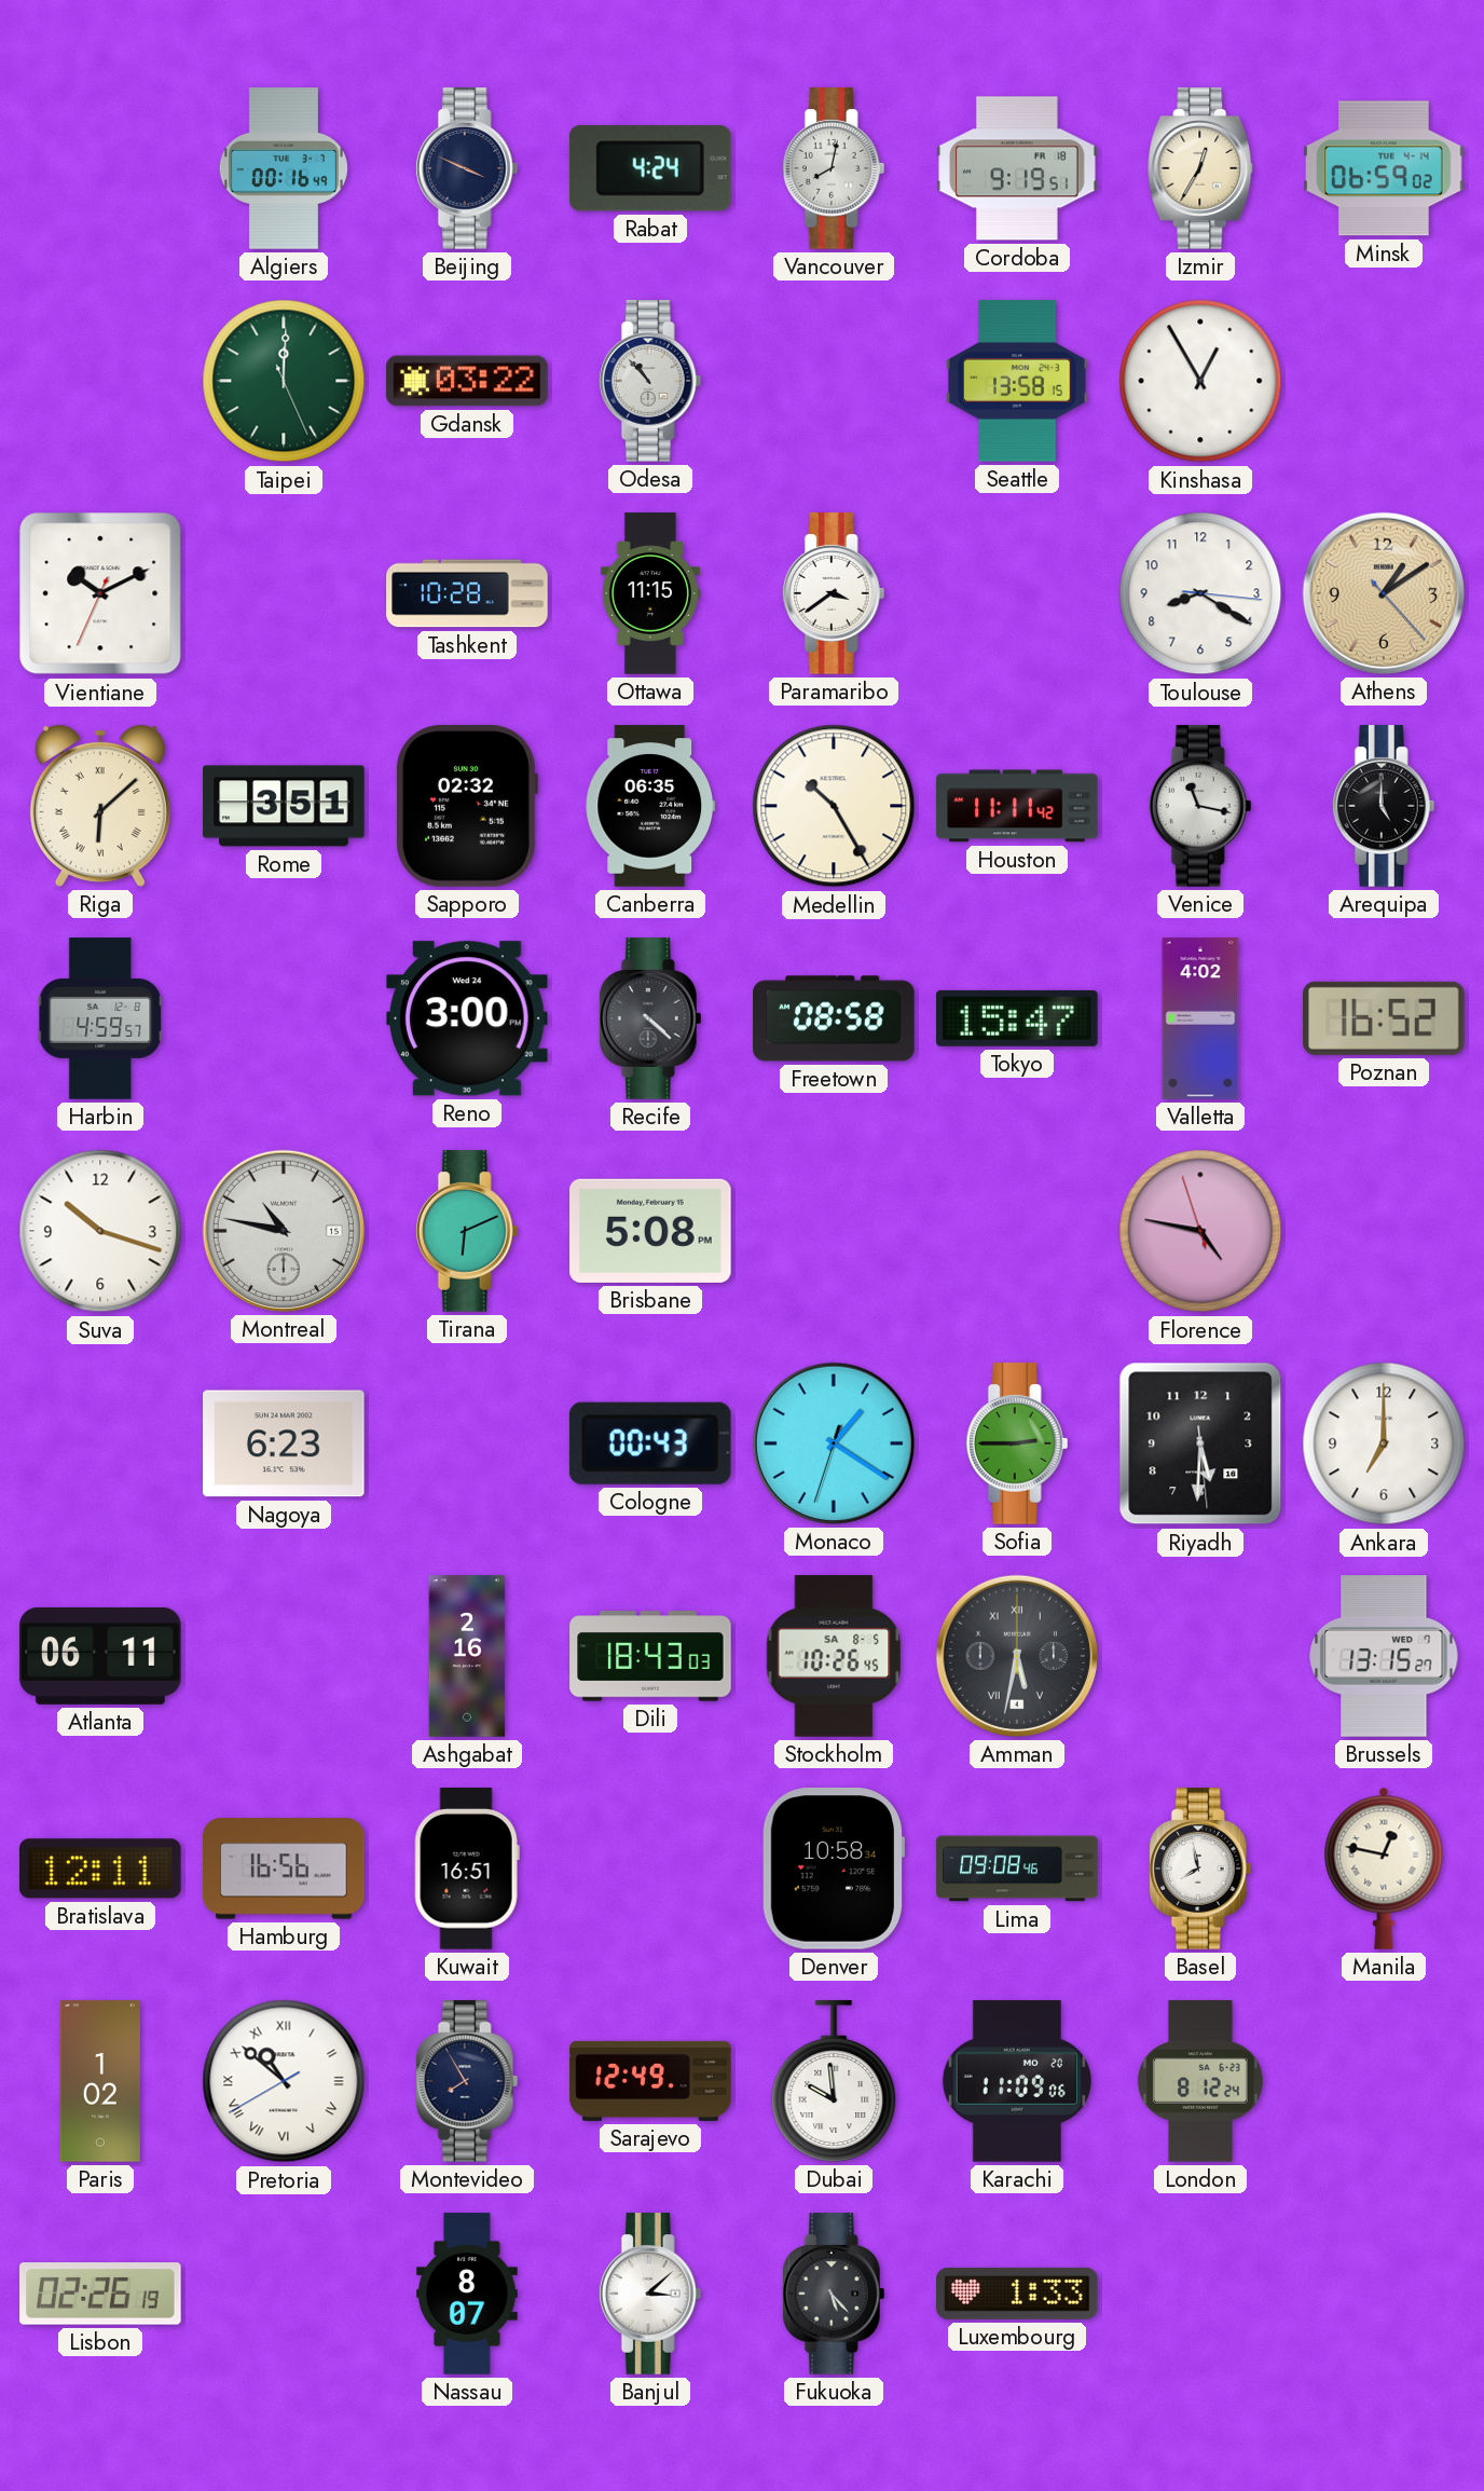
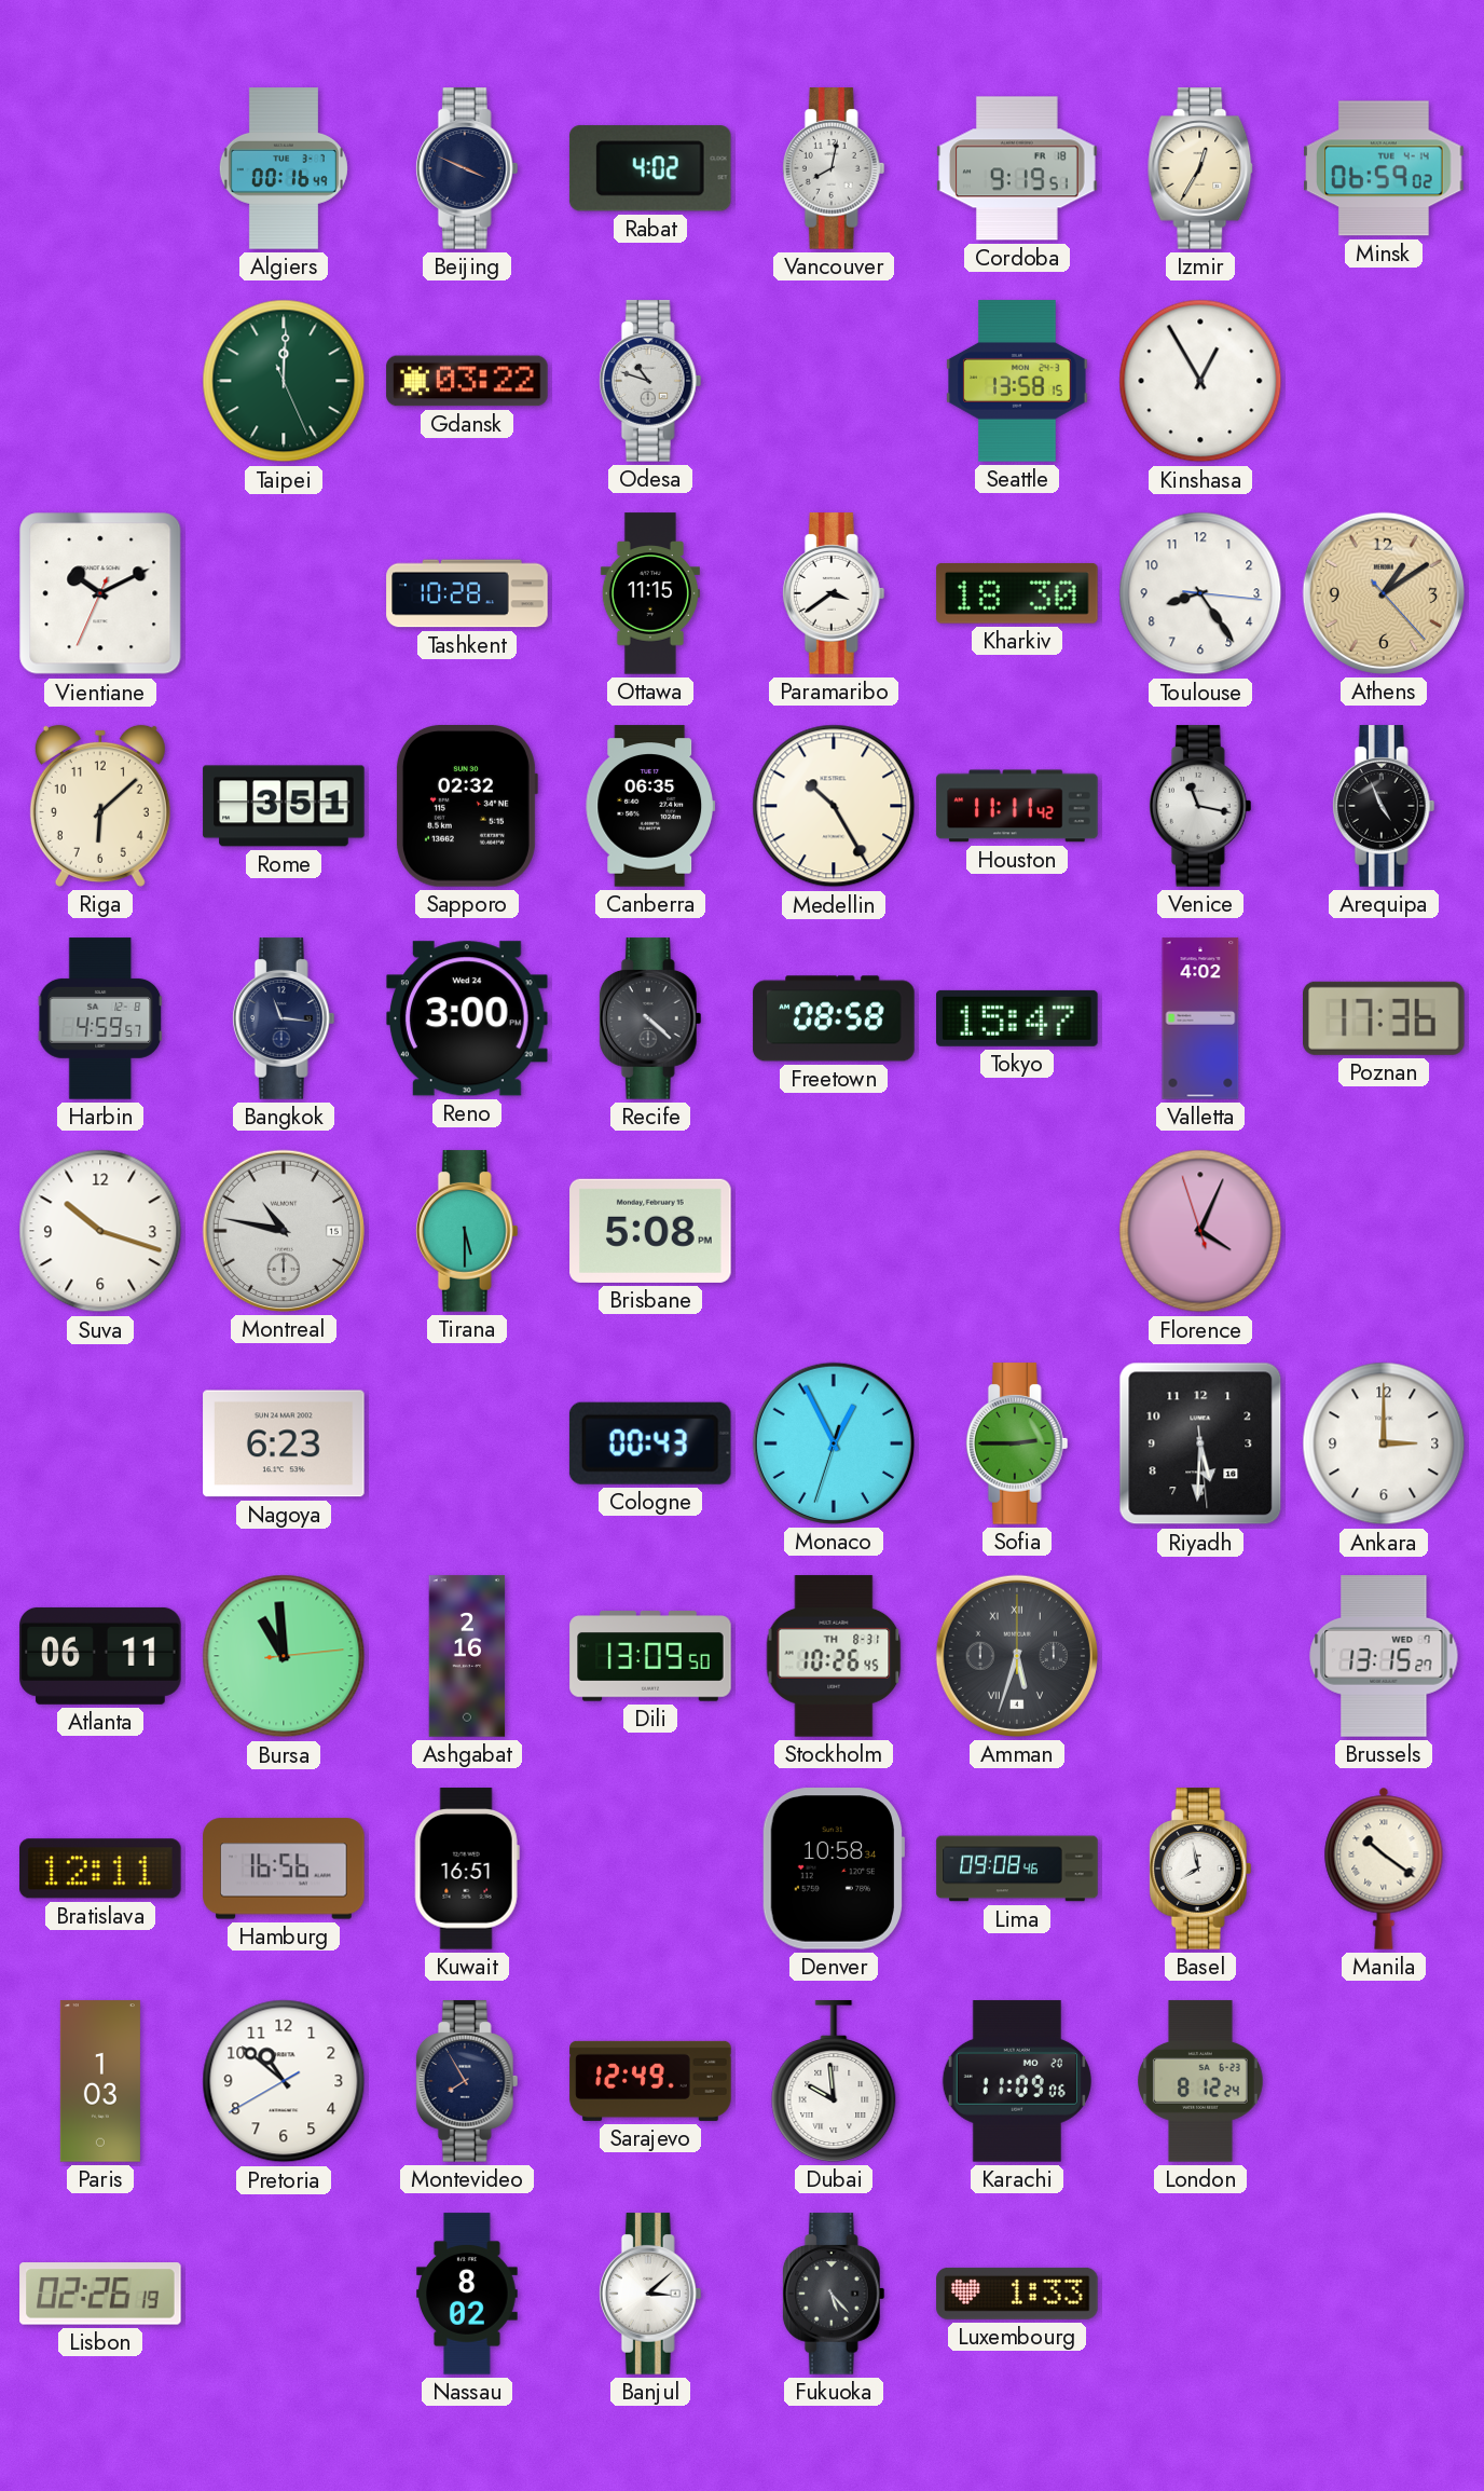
Rabat: 4:24 -> 4:02
Odesa: 10:53 -> 10:48
Kharkiv: none -> 18:30
Toulouse: 8:20 -> 8:24
Riga numerals: Roman -> Arabic
Arequipa: 5:00 -> 4:56
Bangkok: none -> 11:16
Poznan: 16:52 -> 17:36
Tirana: 6:11 -> 5:30
Florence: 4:46 -> 4:03
Monaco: 1:20 -> 12:55
Ankara: 7:00 -> 3:00
Bursa: none -> 10:59
Dili: 18:43 -> 13:09
Stockholm date: SA 8-5 -> TH 8-31
Amman: 5:32 -> 5:33
Manila: 12:47 -> 10:21
Paris: 1:02 -> 1:03
Pretoria numerals: Roman -> Arabic
Nassau: 8:07 -> 8:02
